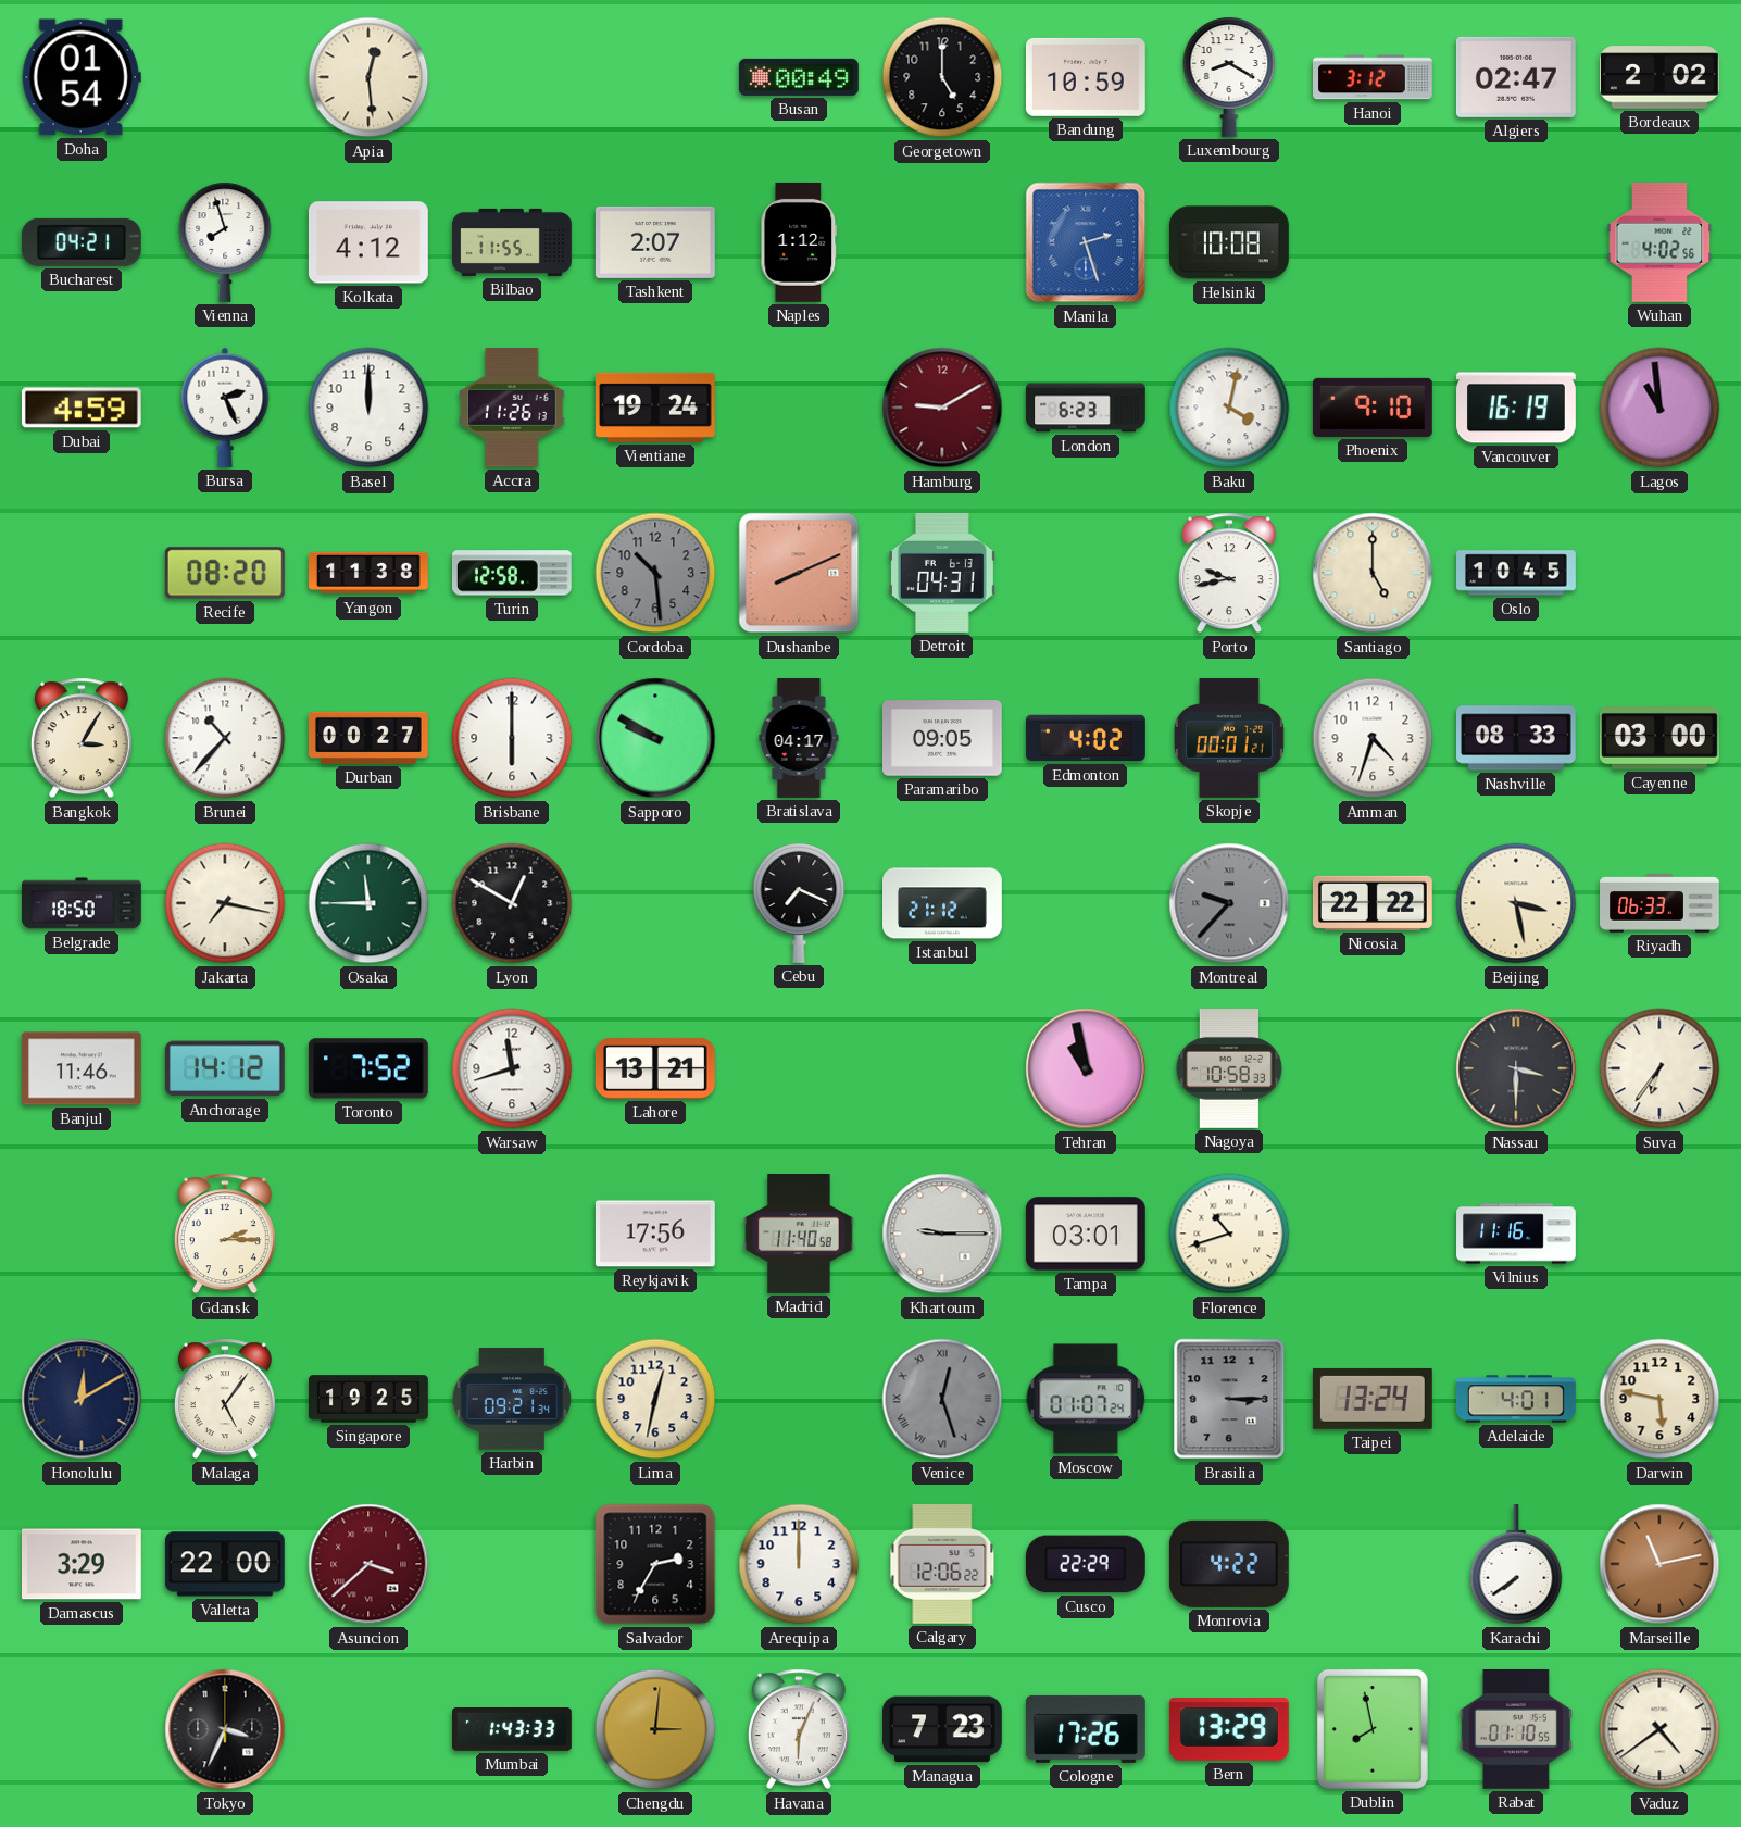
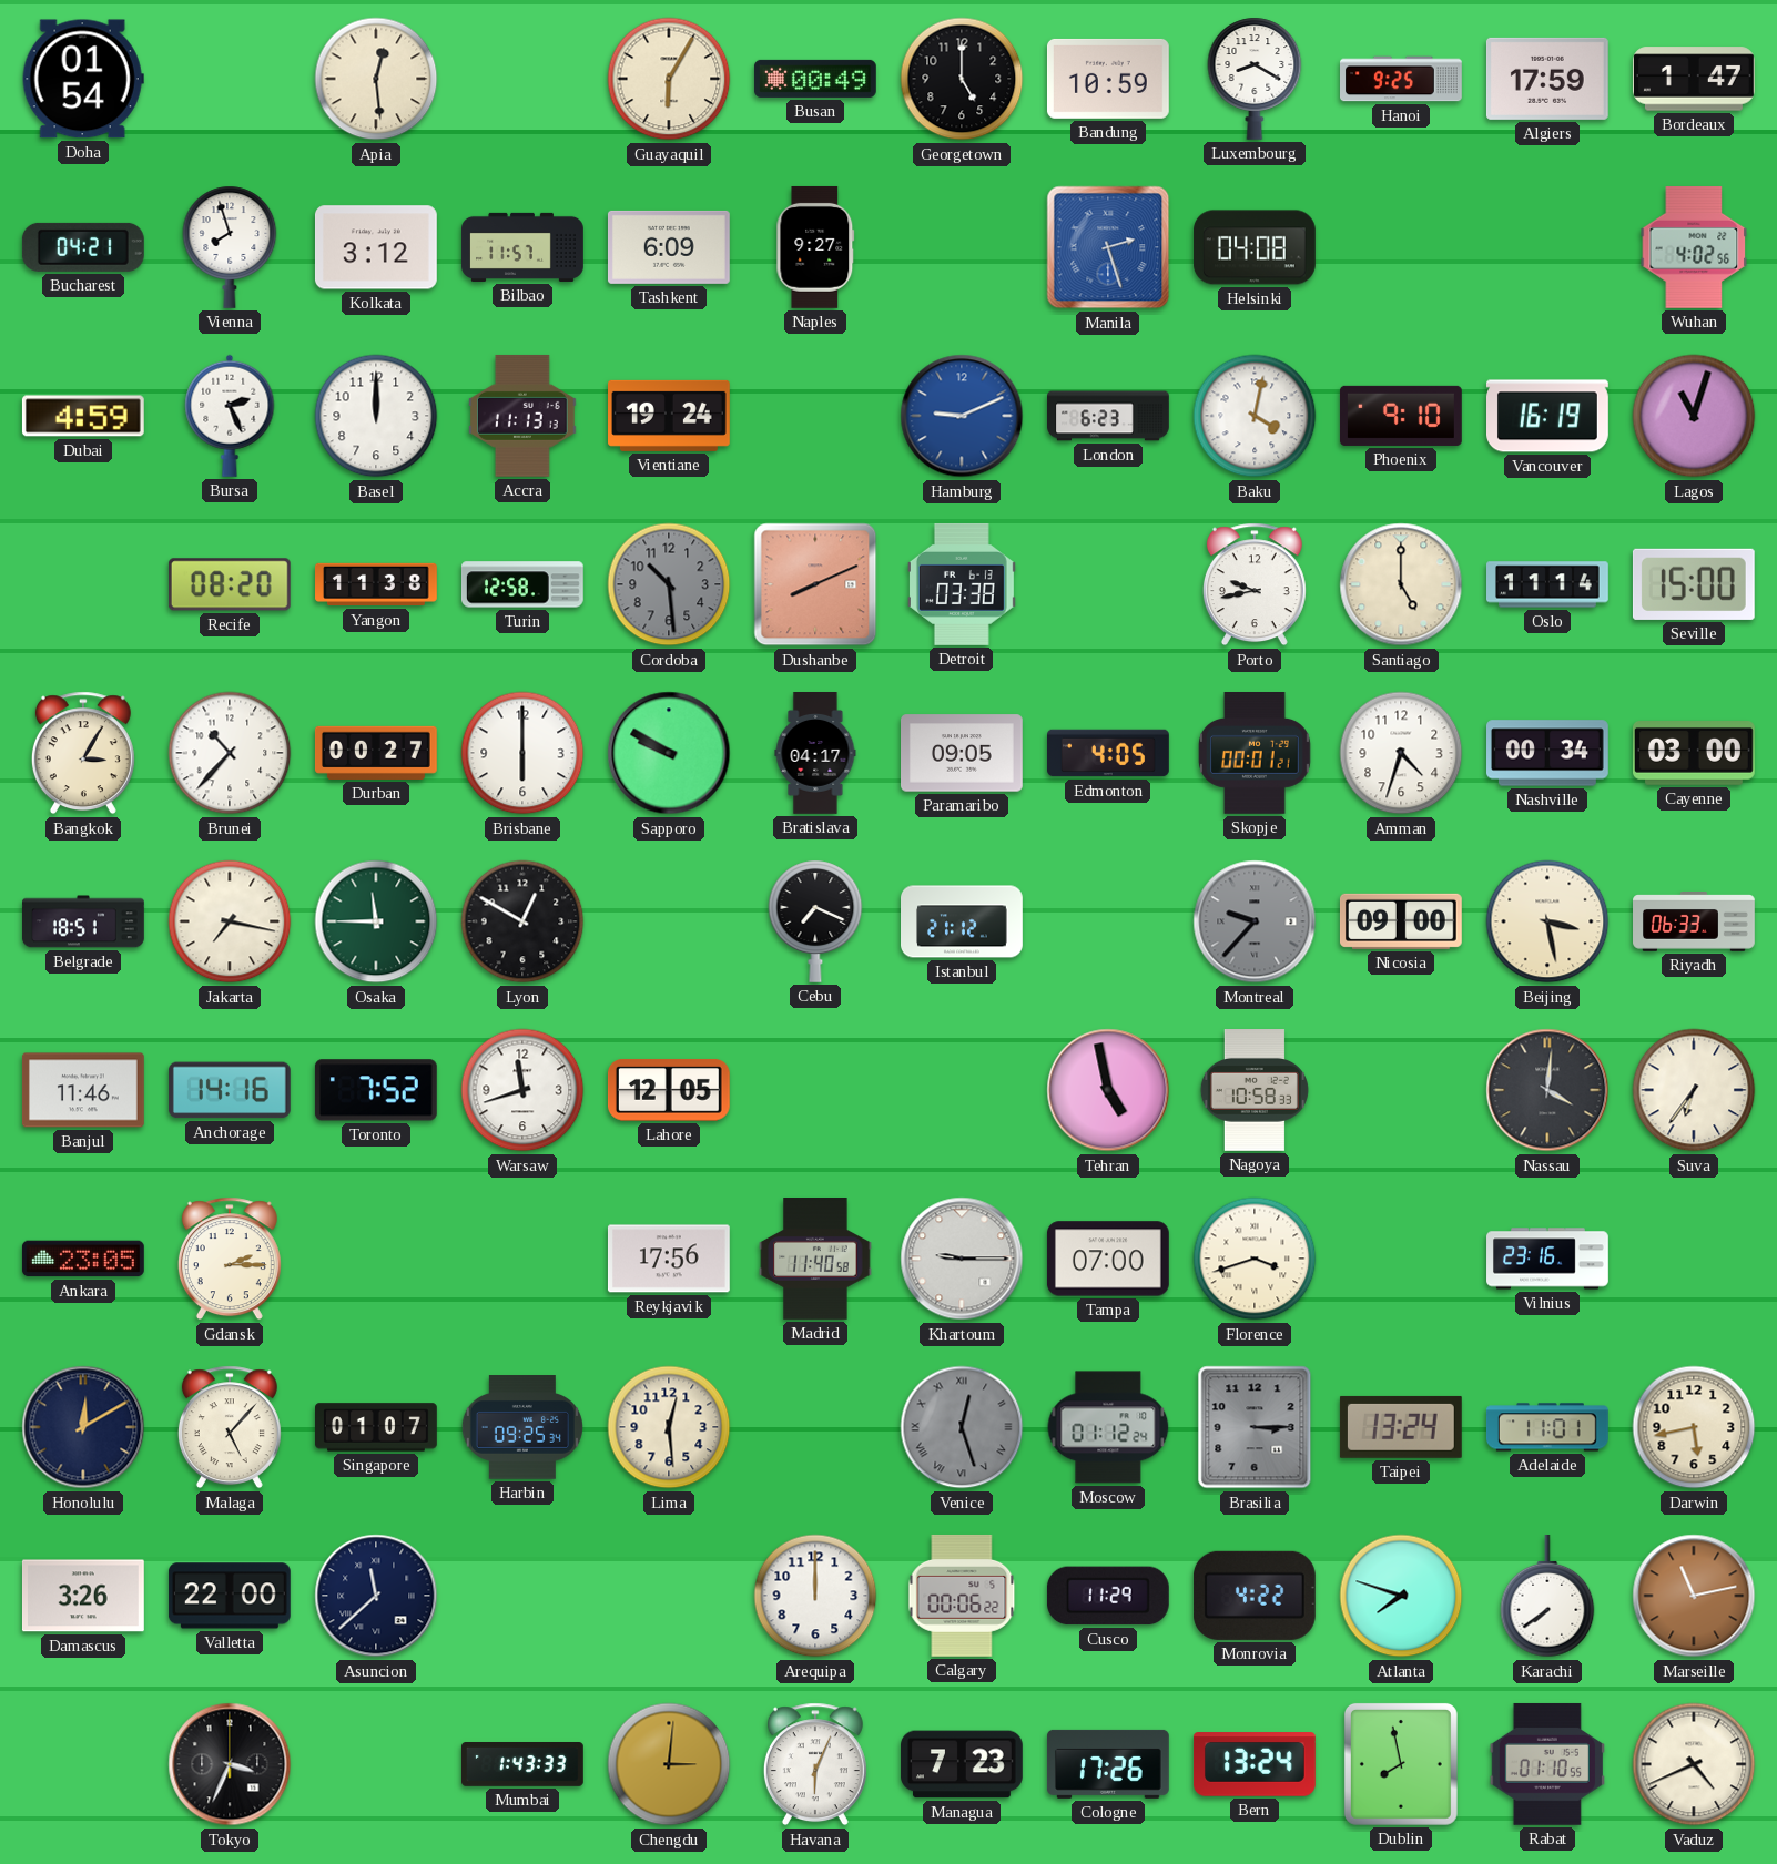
Guayaquil: none -> 6:05
Hanoi: 3:12 -> 9:25
Algiers: 02:47 -> 17:59
Bordeaux: 2:02 -> 1:47
Kolkata: 4:12 -> 3:12
Bilbao: 11:55 -> 11:57
Tashkent: 2:07 -> 6:09
Naples: 1:12 -> 9:27
Helsinki: 10:08 -> 04:08
Accra: 11:26 -> 11:13
Hamburg: 9:10 -> 9:11
Hamburg dial: burgundy -> blue
Lagos: 10:59 -> 11:03
Detroit: 04:31 -> 03:38
Oslo: 10:45 -> 11:14
Seville: none -> 15:00
Edmonton: 4:02 -> 4:05
Nashville: 08:33 -> 00:34
Belgrade: 18:50 -> 18:51
Nicosia: 22:22 -> 09:00
Anchorage: 14:12 -> 14:16
Lahore: 13:21 -> 12:05
Tehran: 10:58 -> 4:58
Nassau: 3:30 -> 4:01
Ankara: none -> 23:05
Tampa: 03:01 -> 07:00
Florence: 10:42 -> 3:42
Vilnius: 11:16 -> 23:16
Malaga: 5:06 -> 5:07
Singapore: 19:25 -> 01:07
Harbin: 09:21 -> 09:25
Lima: 12:32 -> 12:29
Moscow: 01:07 -> 01:12
Adelaide: 4:01 -> 11:01
Darwin: 5:47 -> 5:43
Damascus: 3:29 -> 3:26
Asuncion: 3:38 -> 11:38
Asuncion dial: burgundy -> navy
Salvador: 2:35 -> none
Calgary: 12:06 -> 00:06
Cusco: 22:29 -> 11:29
Atlanta: none -> 7:48
Bern: 13:29 -> 13:24
Vaduz: 4:39 -> 4:41
